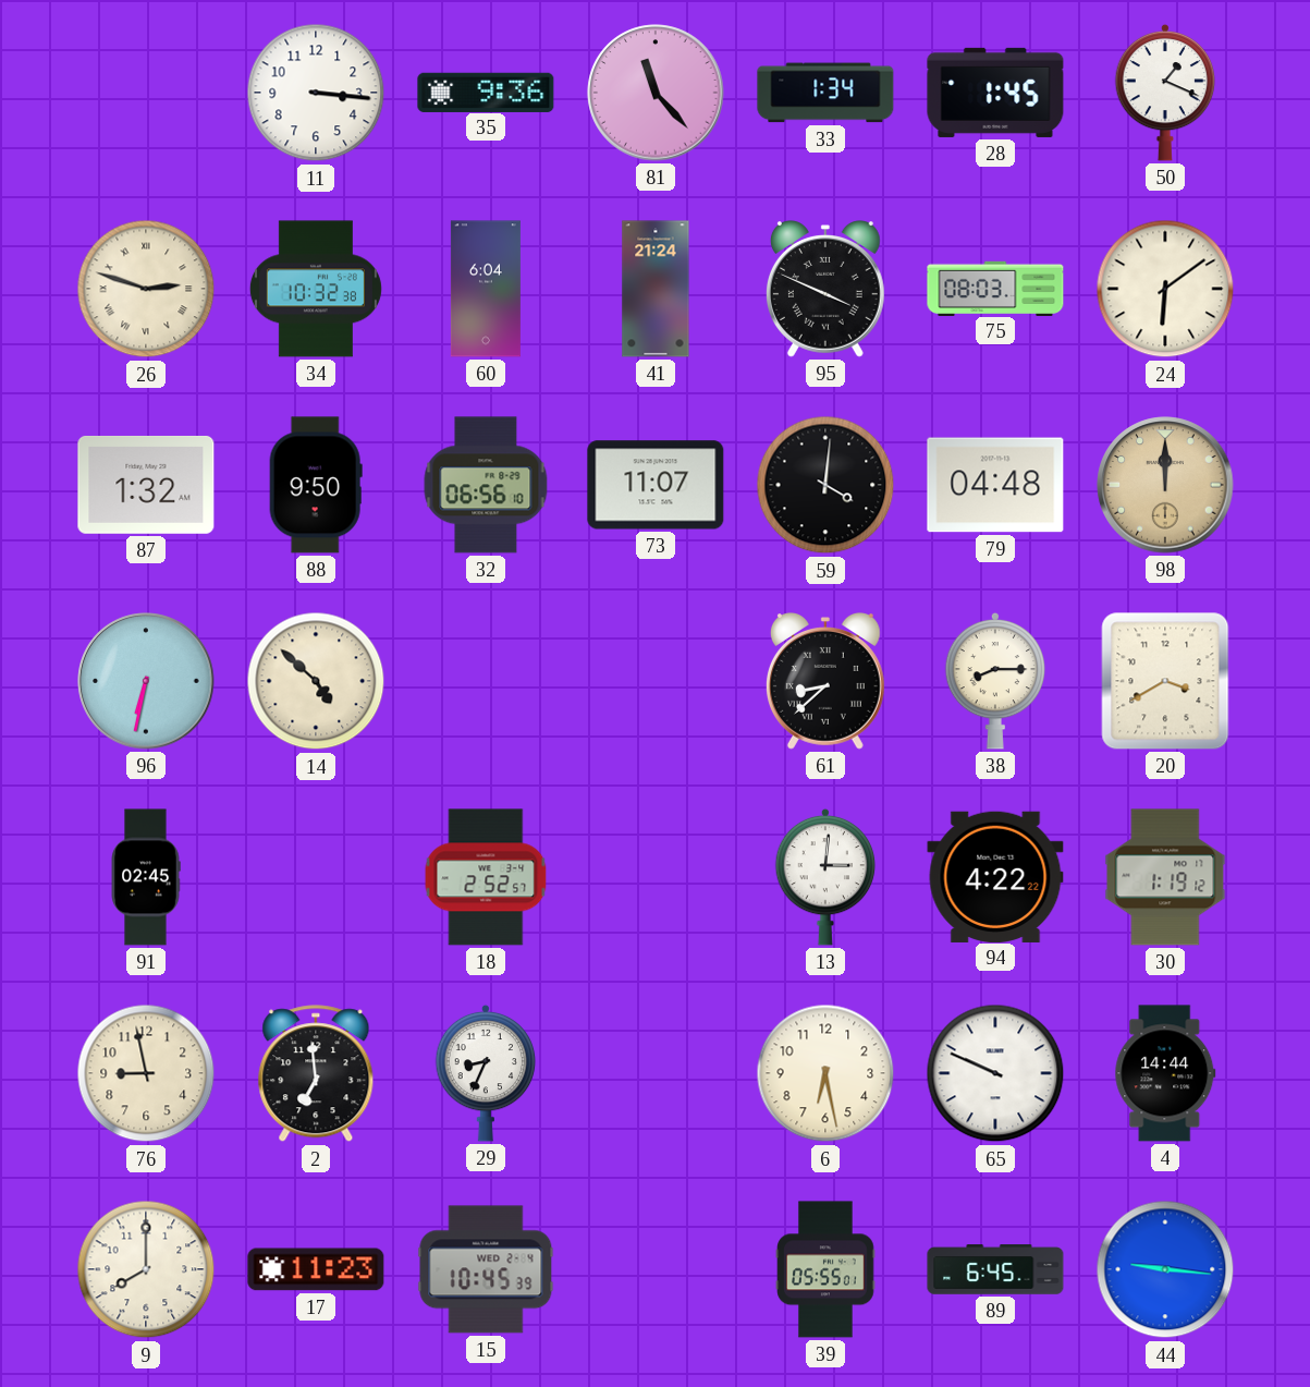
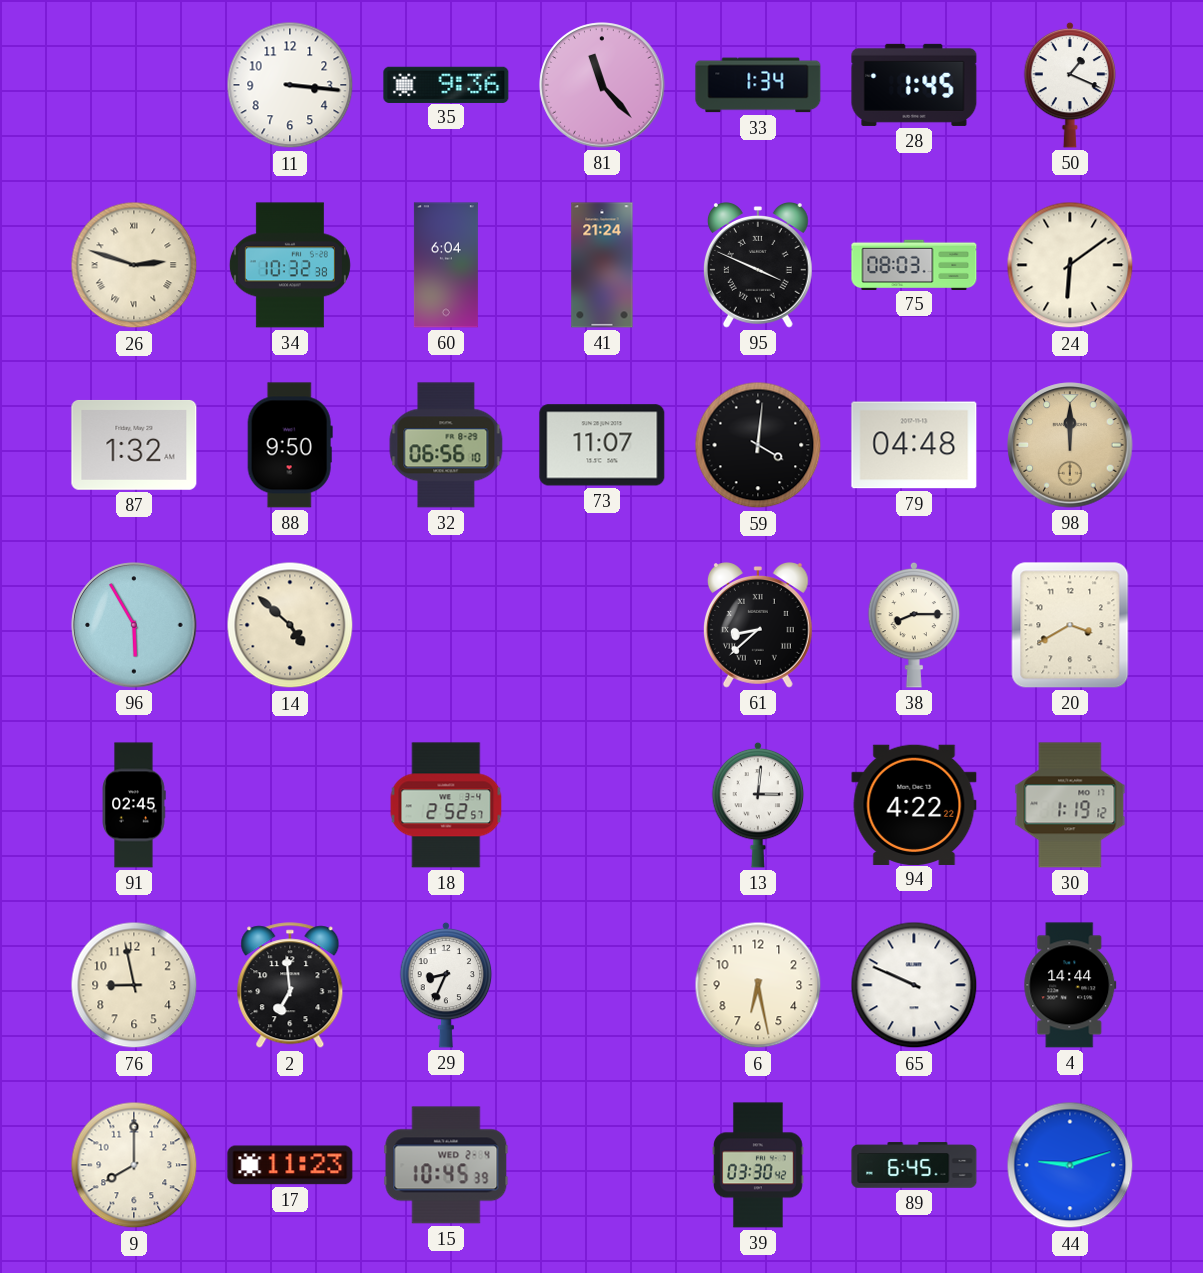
96: 6:32 -> 5:55
39: 05:55 -> 03:30
44: 9:16 -> 9:12
